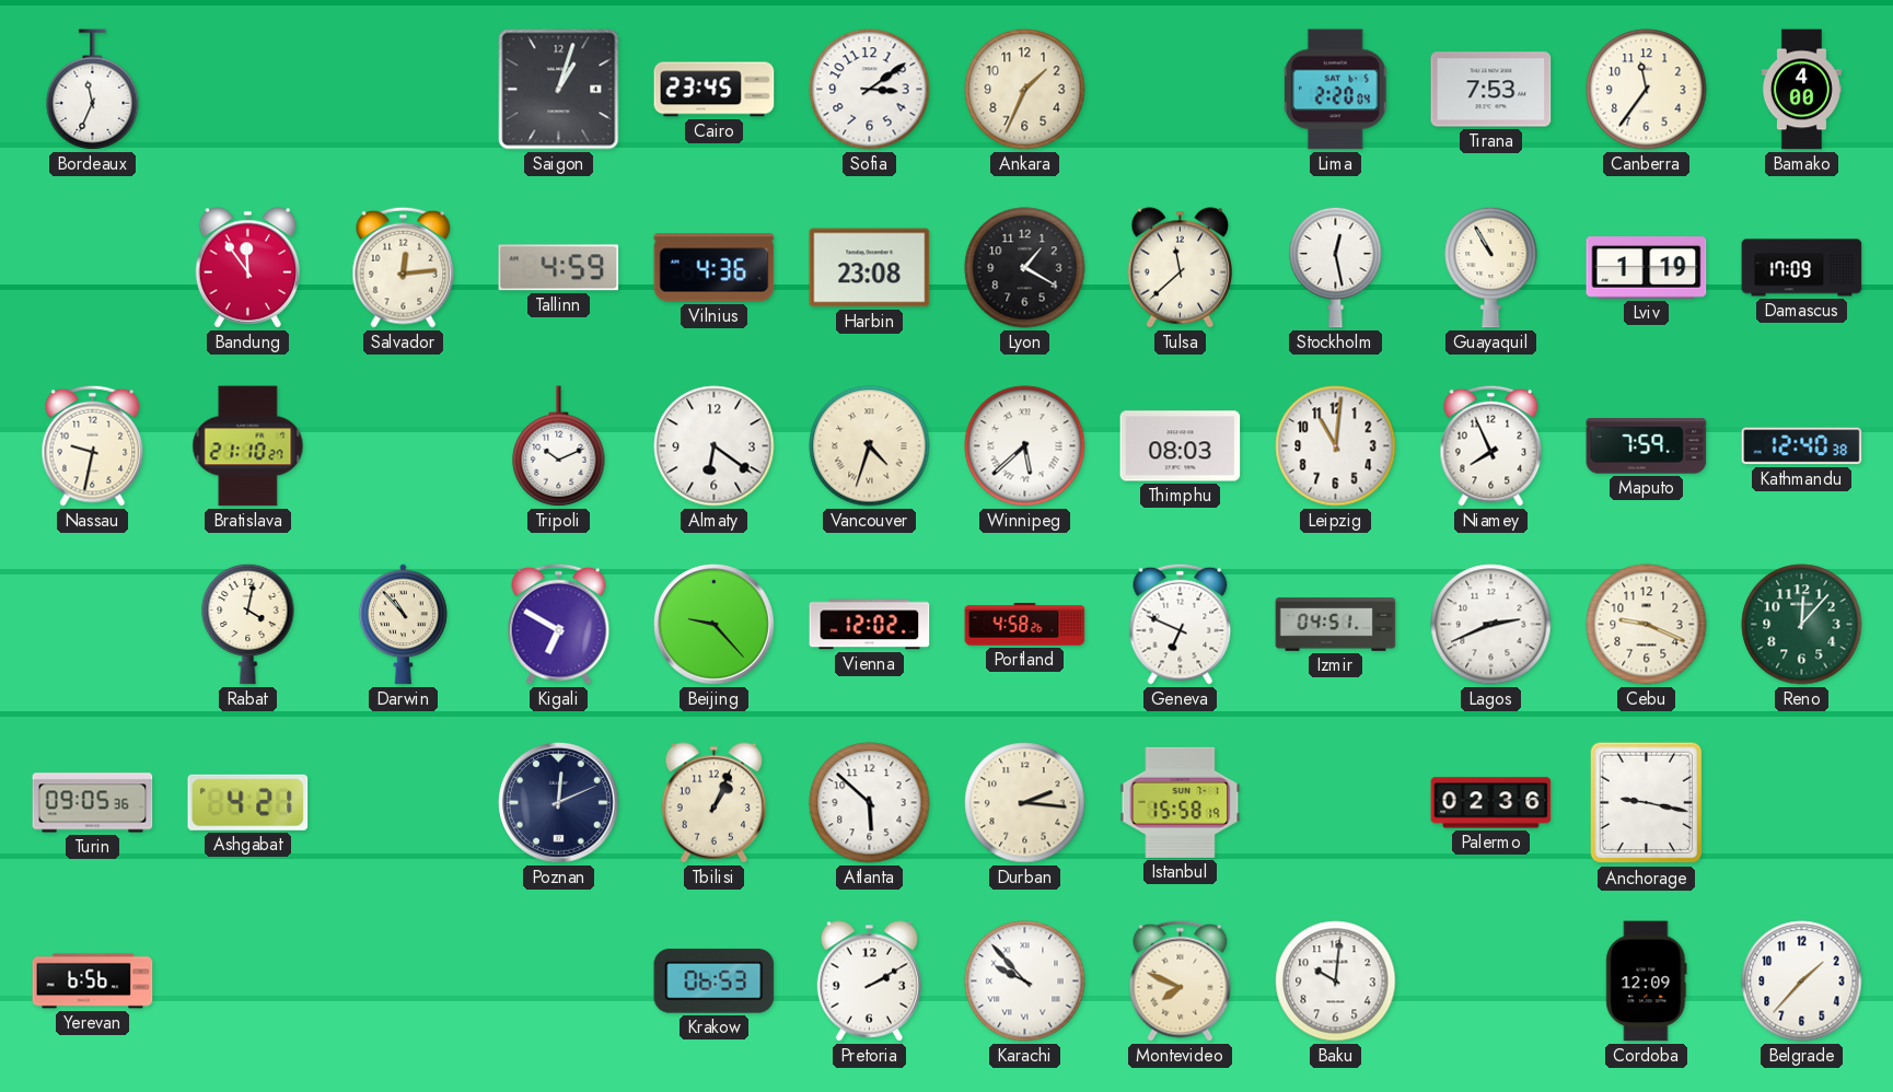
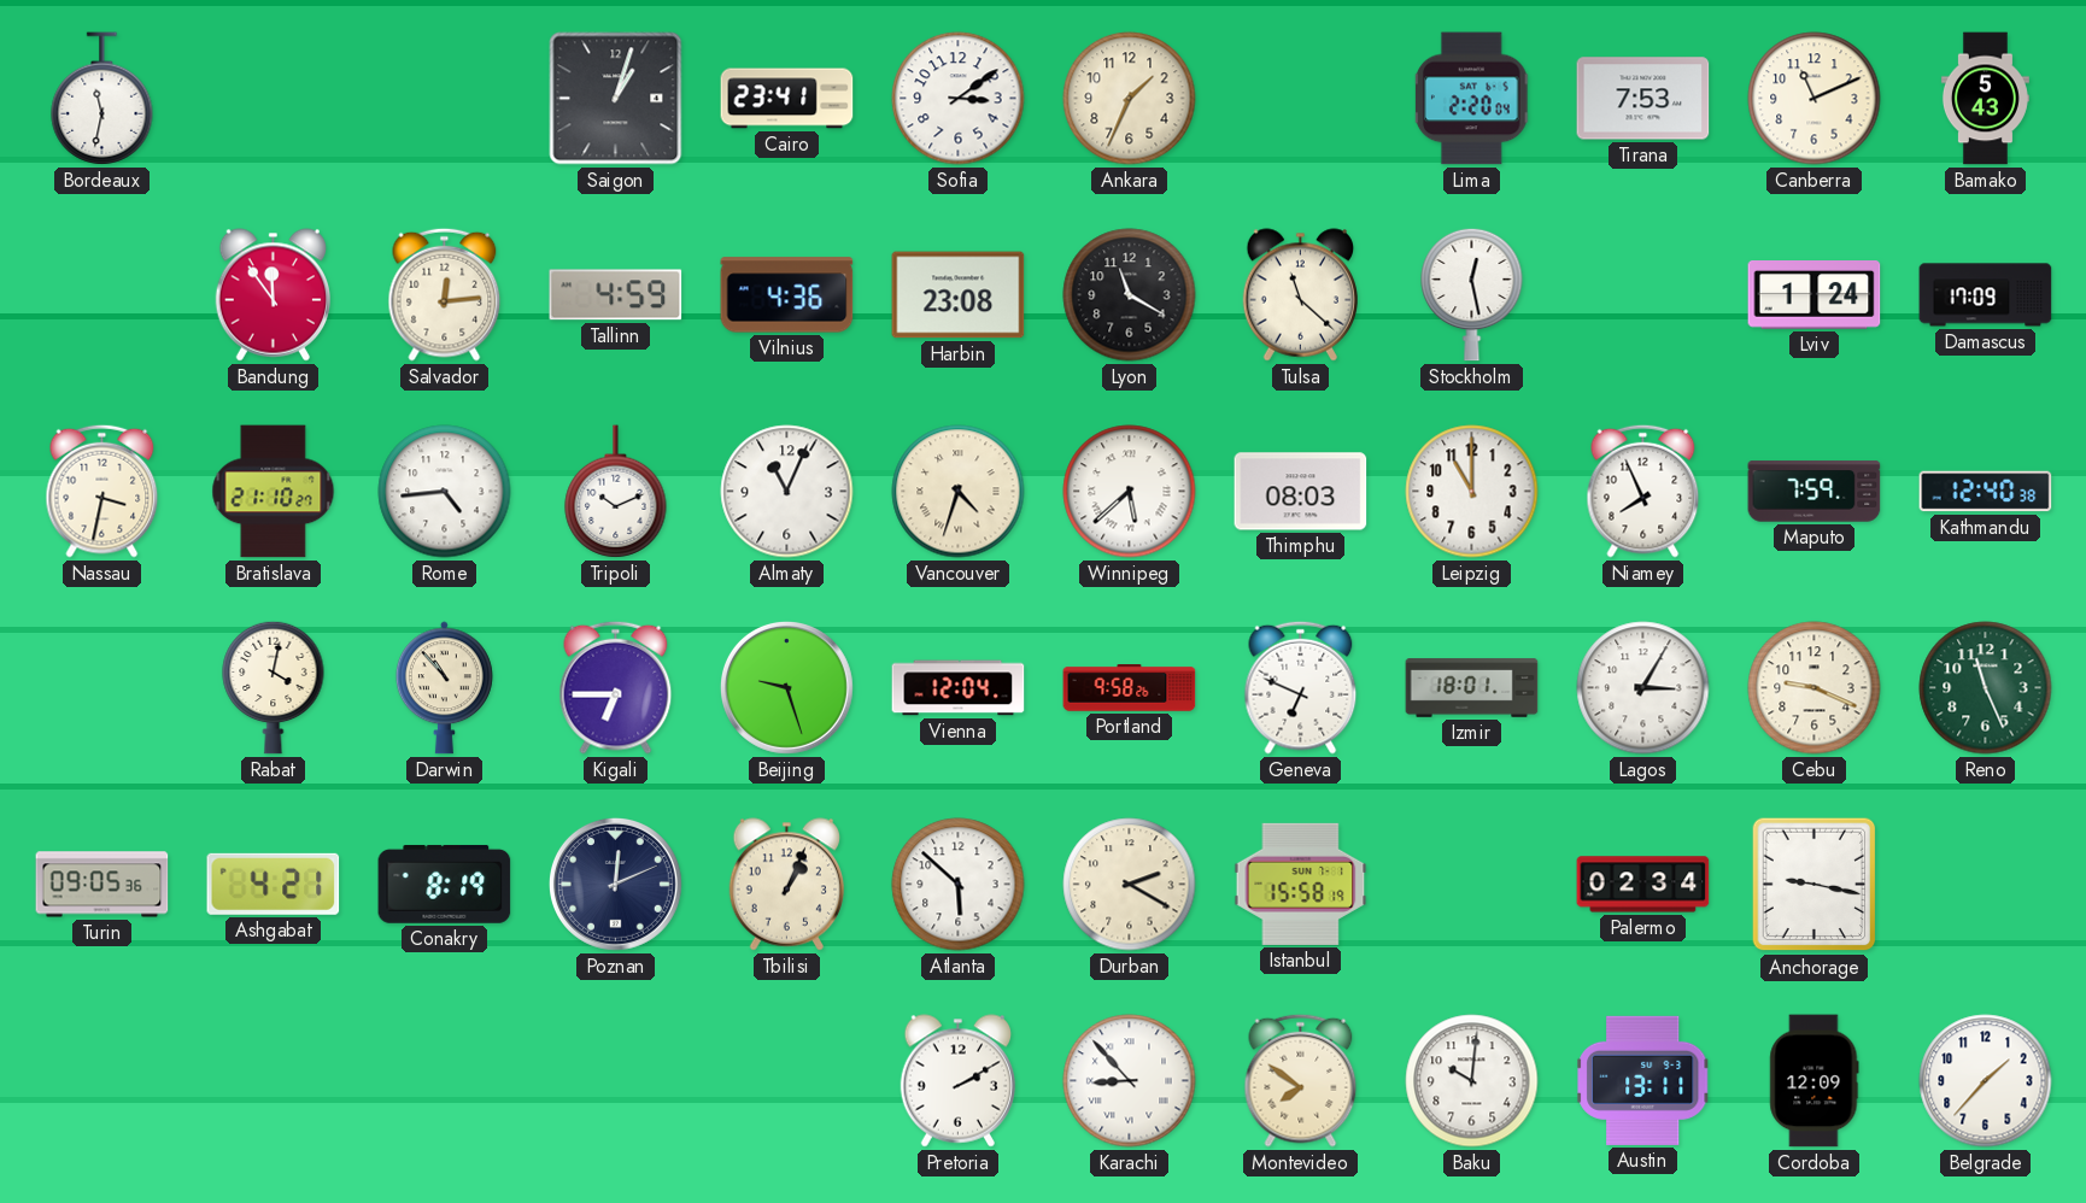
Bordeaux: 11:34 -> 11:32
Cairo: 23:45 -> 23:41
Canberra: 11:36 -> 11:11
Bamako: 4:00 -> 5:43
Lyon: 1:20 -> 11:20
Tulsa: 11:38 -> 11:22
Guayaquil: 10:55 -> none
Lviv: 1:19 -> 1:24
Nassau: 9:32 -> 3:32
Rome: none -> 4:44
Almaty: 6:21 -> 11:04
Leipzig: 11:01 -> 11:00
Kigali: 6:50 -> 6:45
Beijing: 9:23 -> 9:27
Vienna: 12:02 -> 12:04
Portland: 4:58 -> 9:58
Izmir: 04:51 -> 18:01
Lagos: 2:41 -> 3:05
Reno: 12:07 -> 11:26
Conakry: none -> 8:19
Durban: 2:16 -> 2:20
Palermo: 02:36 -> 02:34
Yerevan: 6:56 -> none
Krakow: 06:53 -> none
Karachi: 9:53 -> 8:53
Montevideo: 7:49 -> 7:51
Austin: none -> 13:11
